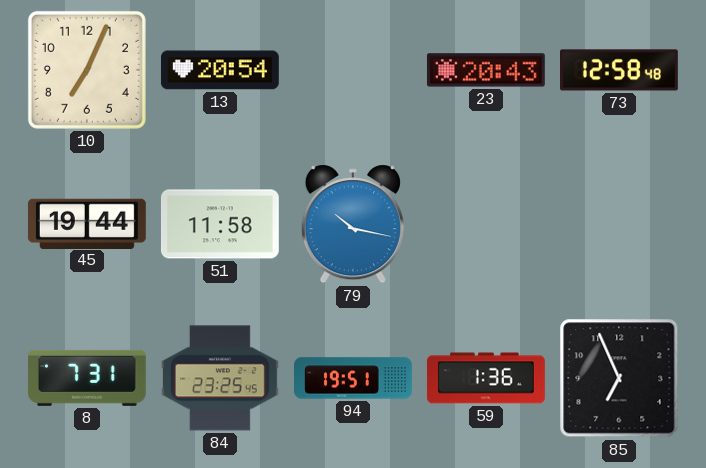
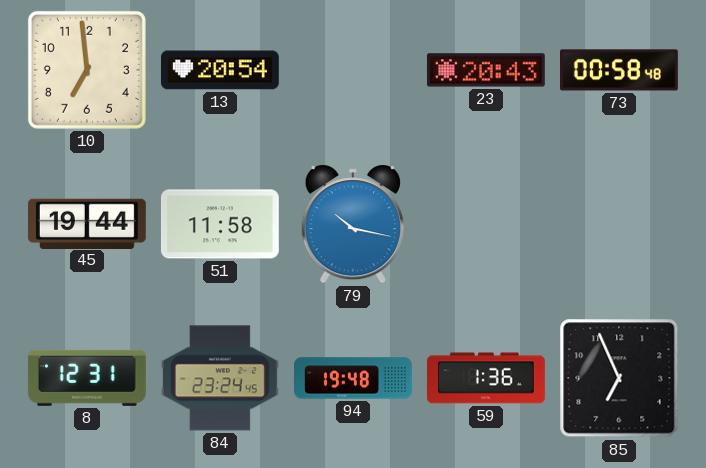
10: 7:04 -> 6:59
73: 12:58 -> 00:58
8: 7:31 -> 12:31
84: 23:25 -> 23:24
94: 19:51 -> 19:48
